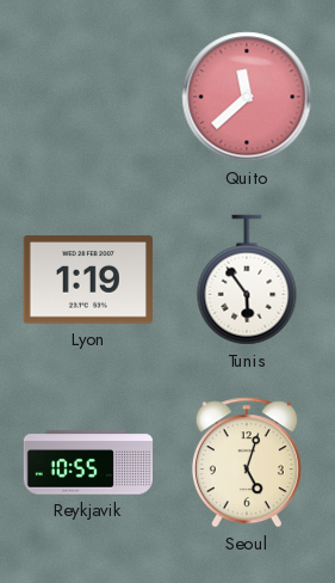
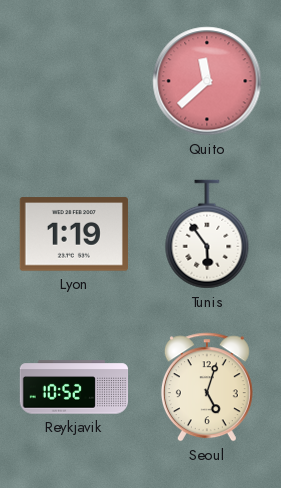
Reykjavik: 10:55 -> 10:52
